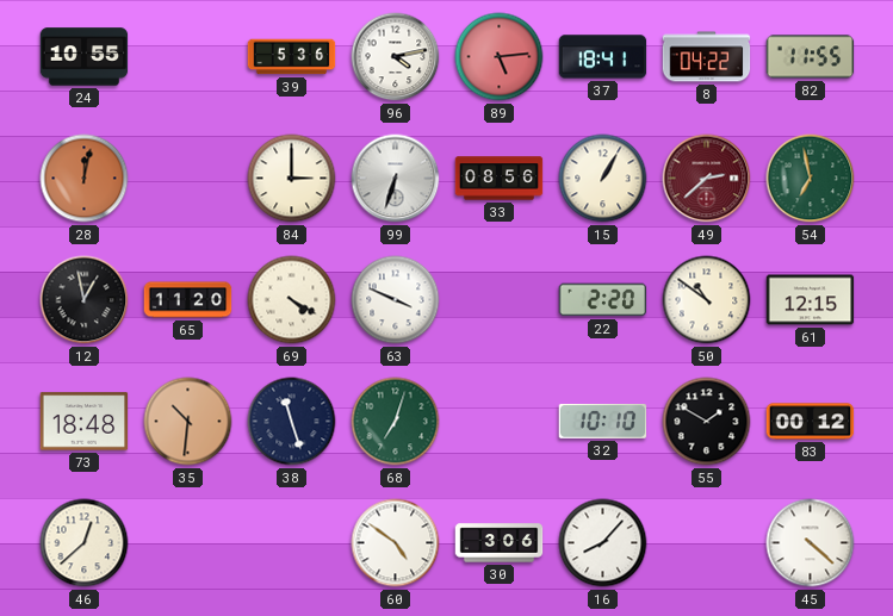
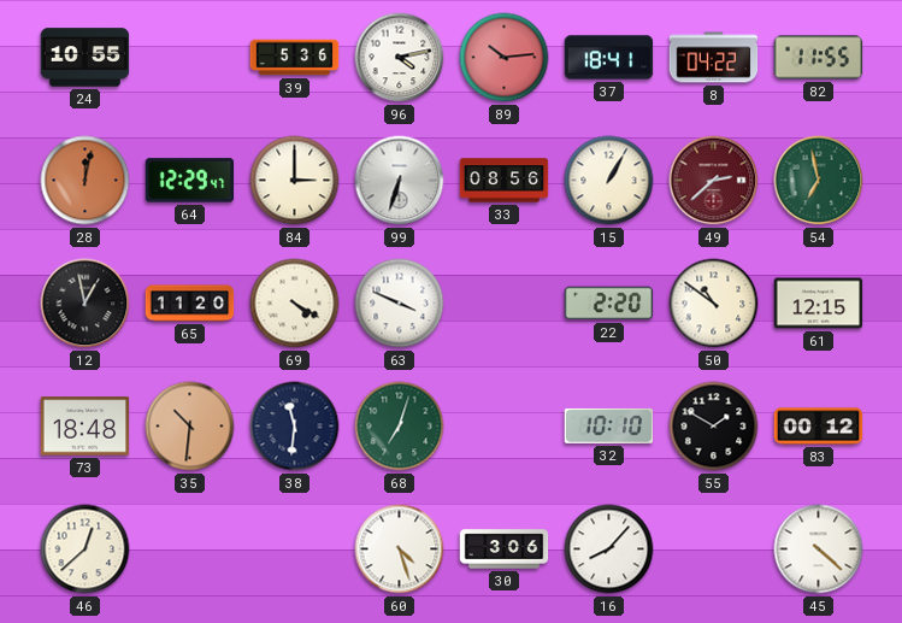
89: 5:14 -> 10:14
64: none -> 12:29
38: 11:27 -> 11:31
60: 4:51 -> 4:27
